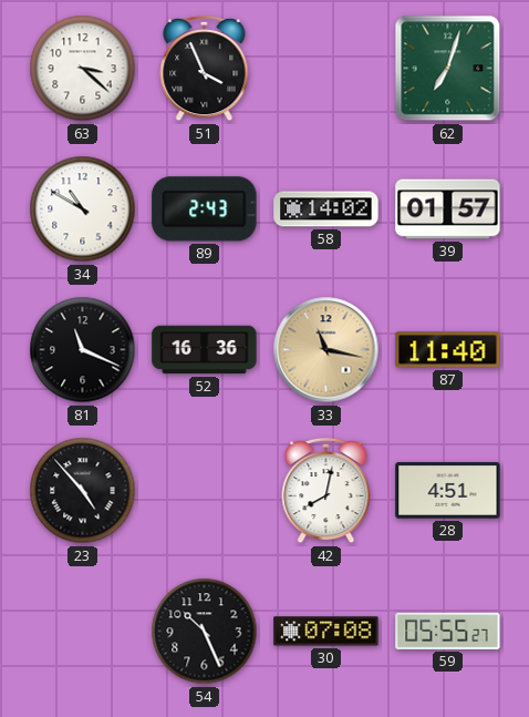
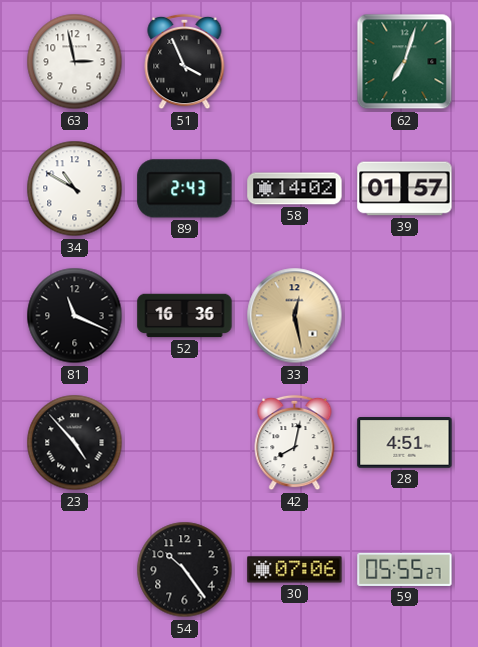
63: 3:22 -> 2:58
33: 11:17 -> 12:28
87: 11:40 -> none
54: 10:26 -> 10:24
30: 07:08 -> 07:06
